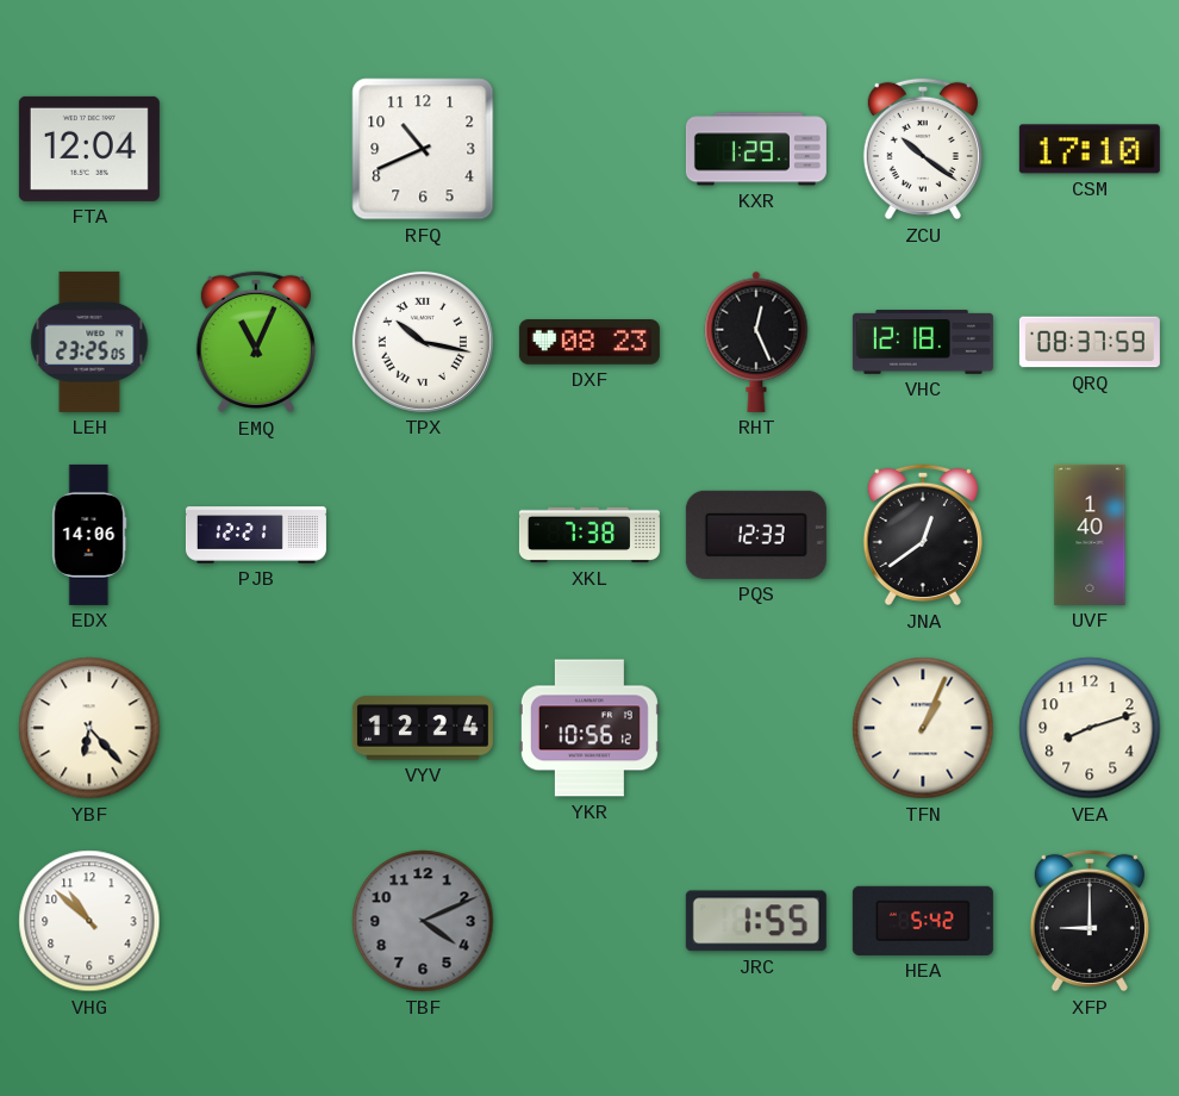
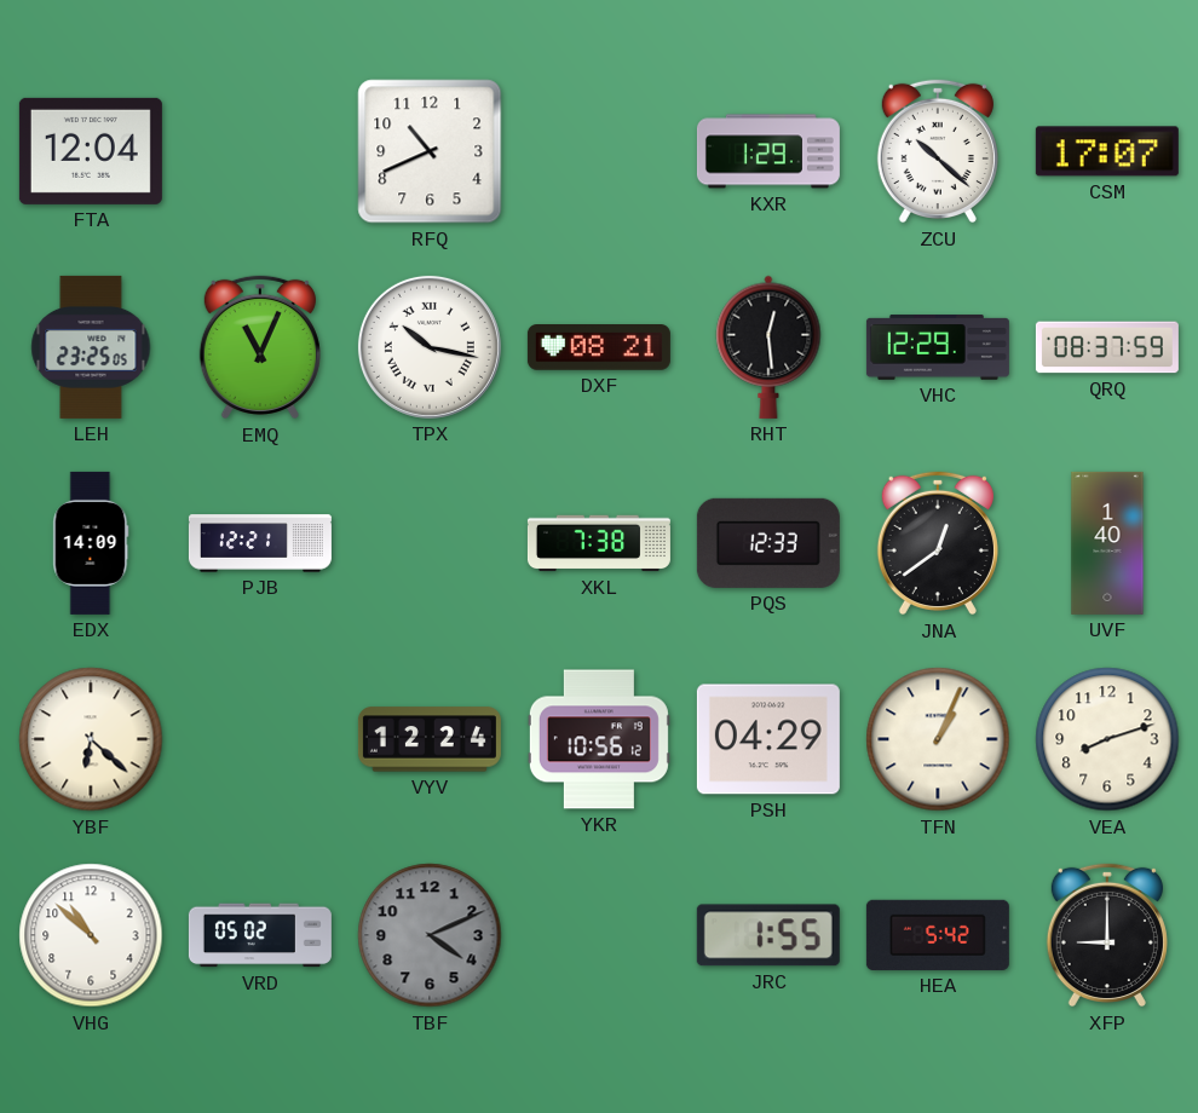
ZCU: 10:21 -> 10:22
CSM: 17:10 -> 17:07
DXF: 08:23 -> 08:21
RHT: 12:26 -> 12:29
VHC: 12:18 -> 12:29
EDX: 14:06 -> 14:09
YBF: 6:23 -> 6:22
PSH: none -> 04:29
VRD: none -> 05:02
